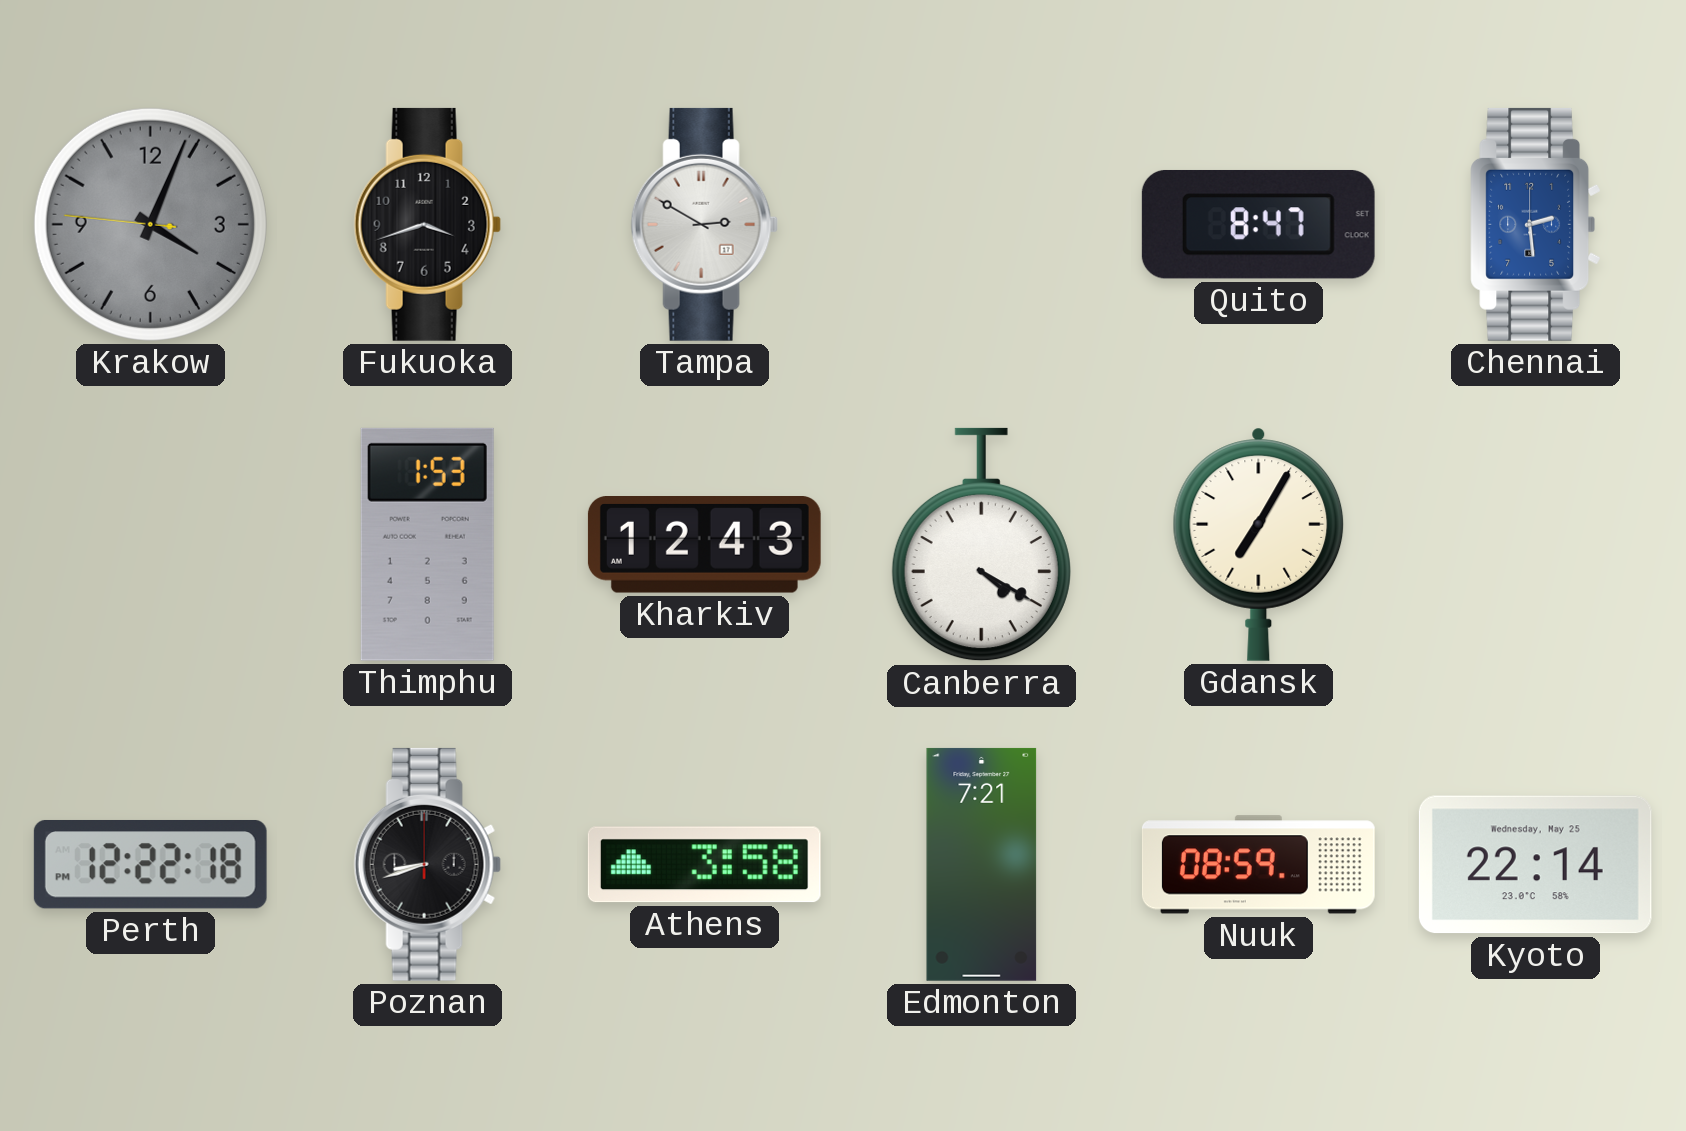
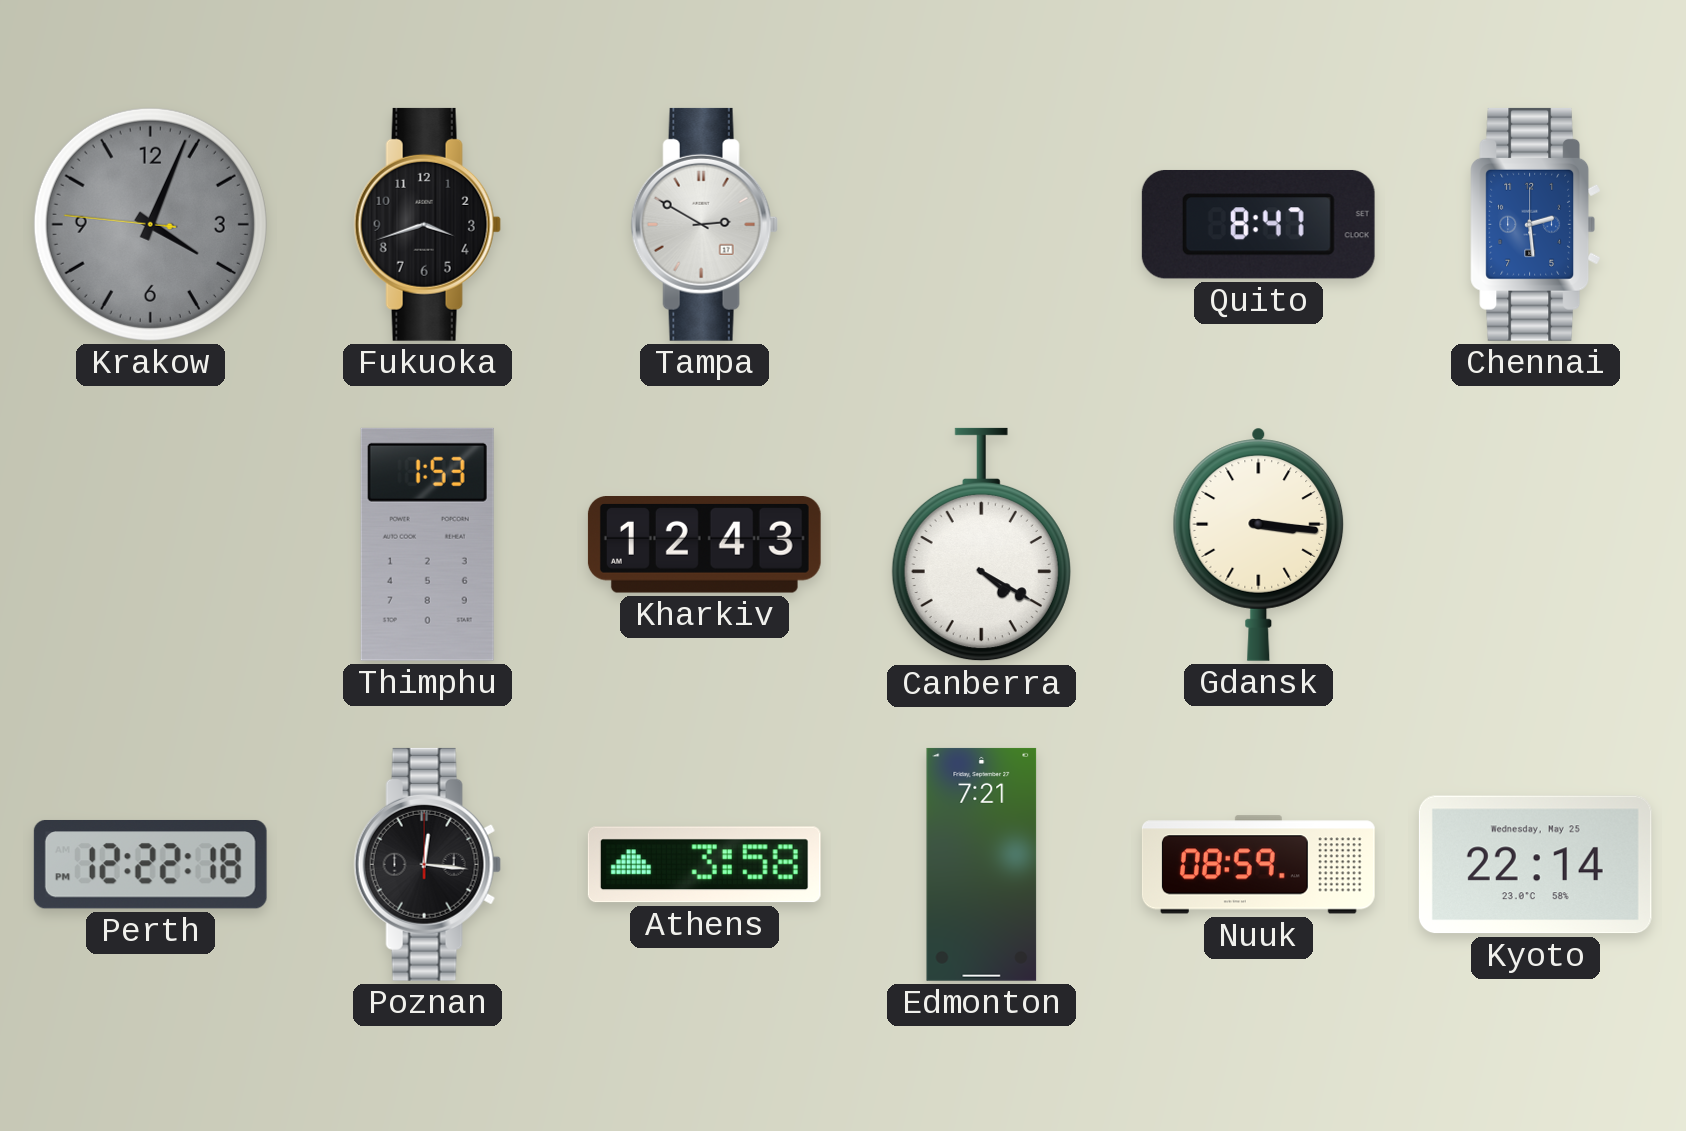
Gdansk: 7:05 -> 3:16
Poznan: 8:42 -> 12:16
